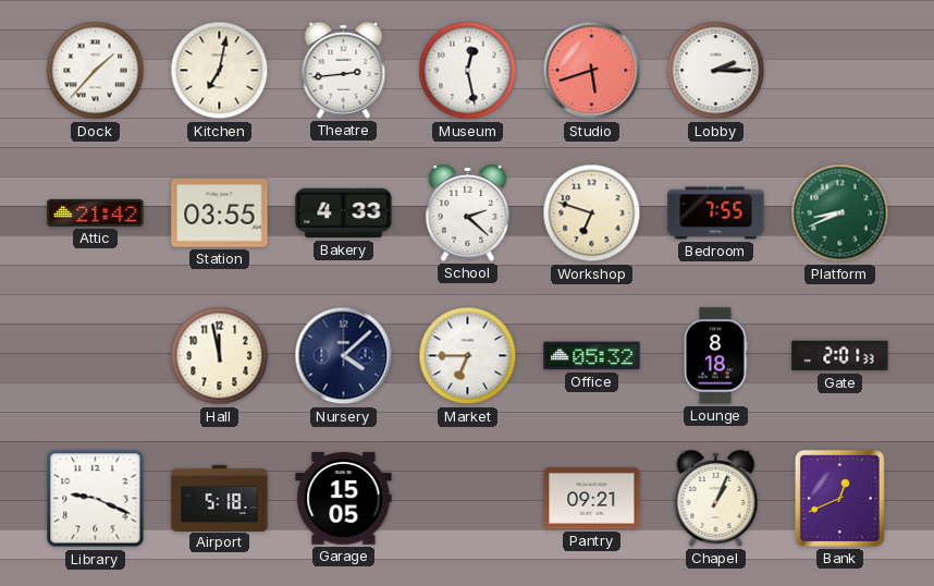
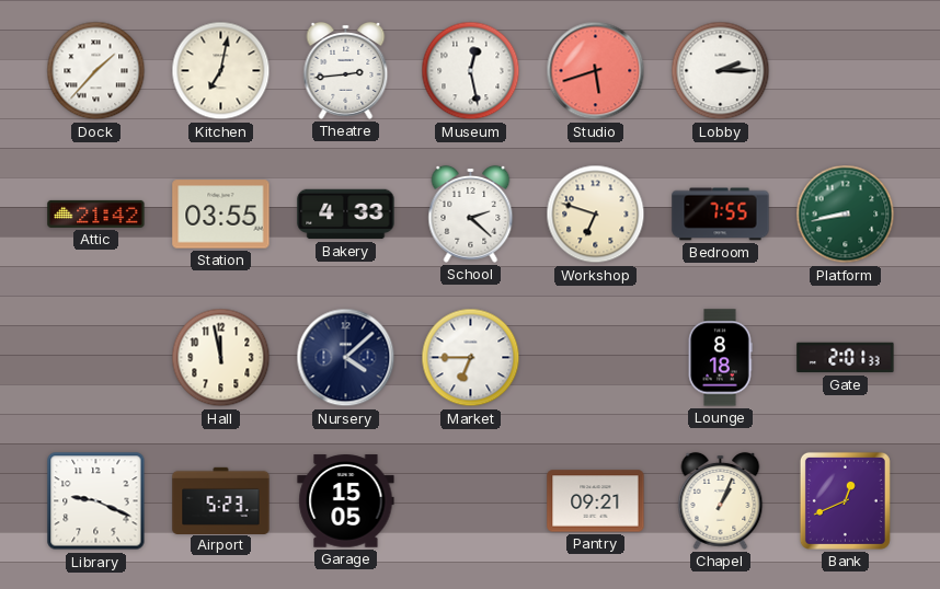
Platform: 8:41 -> 8:43
Office: 05:32 -> none
Airport: 5:18 -> 5:23
